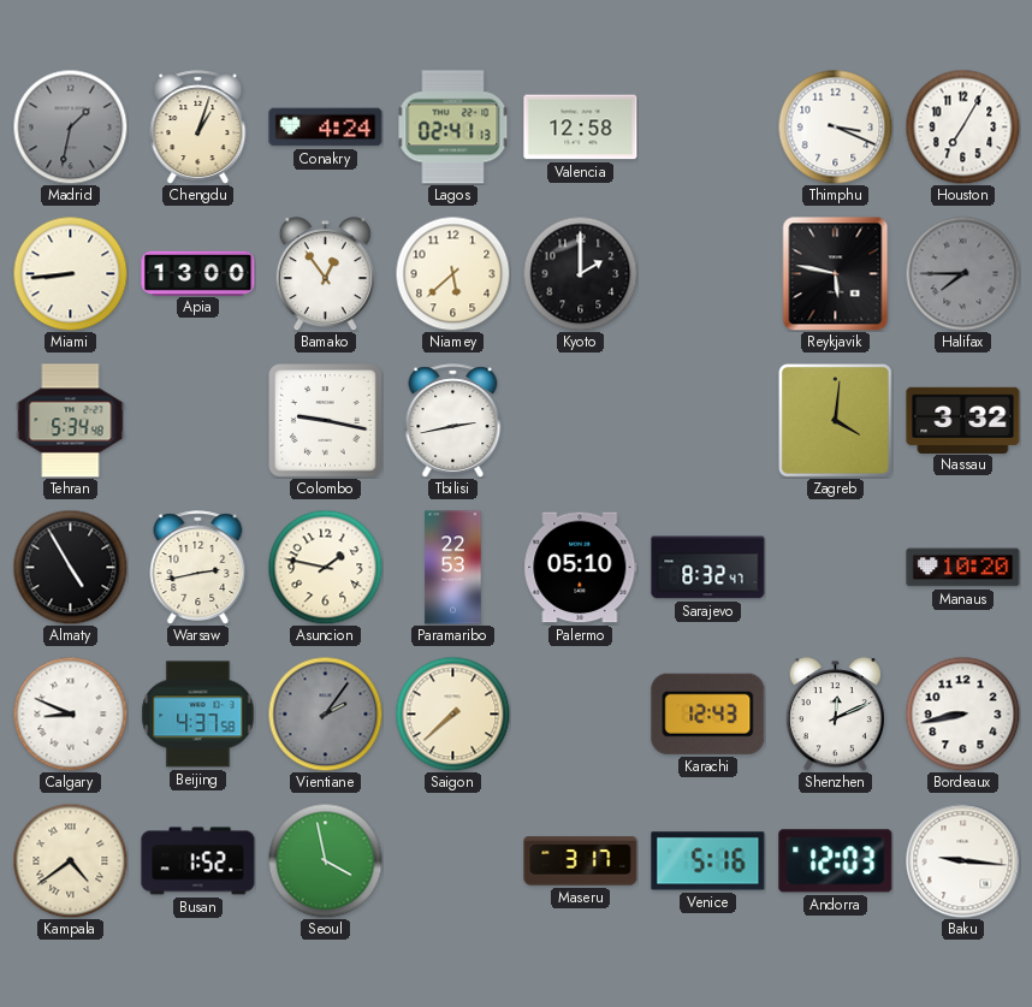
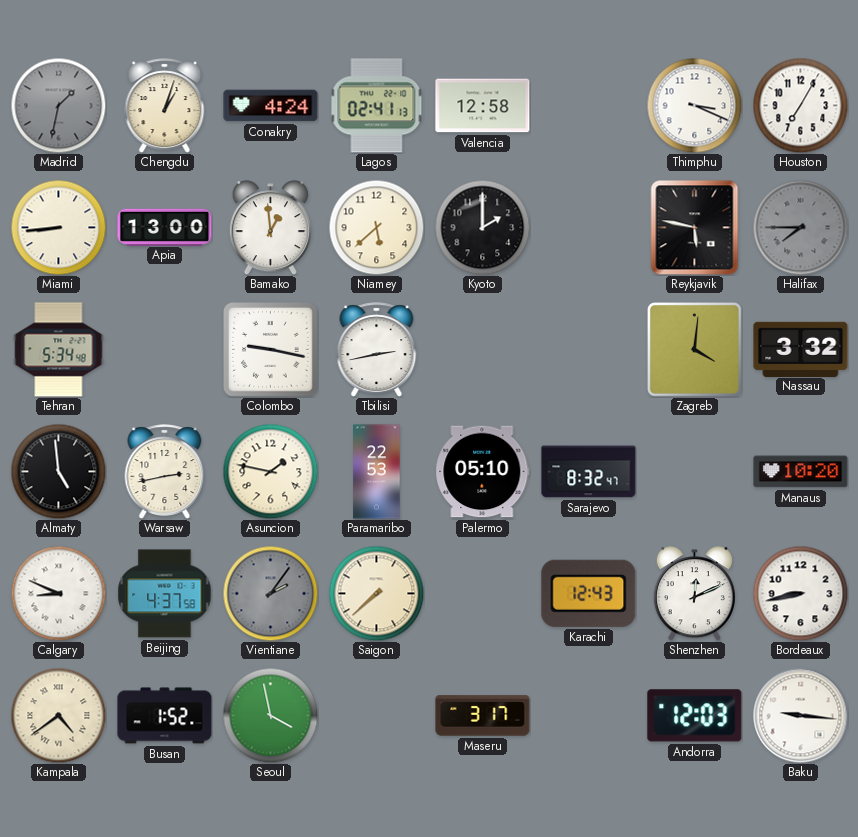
Bamako: 12:54 -> 12:59
Almaty: 4:55 -> 4:59
Venice: 5:16 -> none
